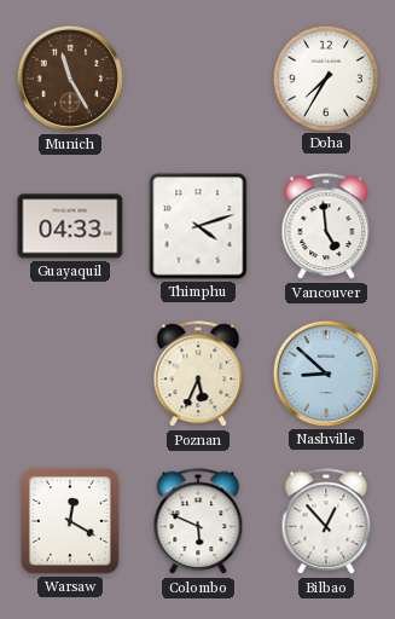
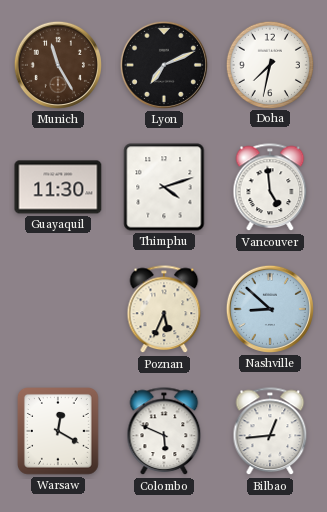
Lyon: none -> 7:11
Doha: 7:35 -> 7:32
Guayaquil: 04:33 -> 11:30
Bilbao: 12:53 -> 12:44
